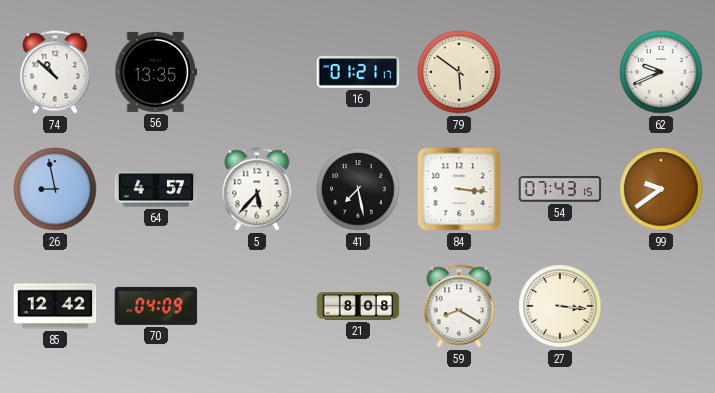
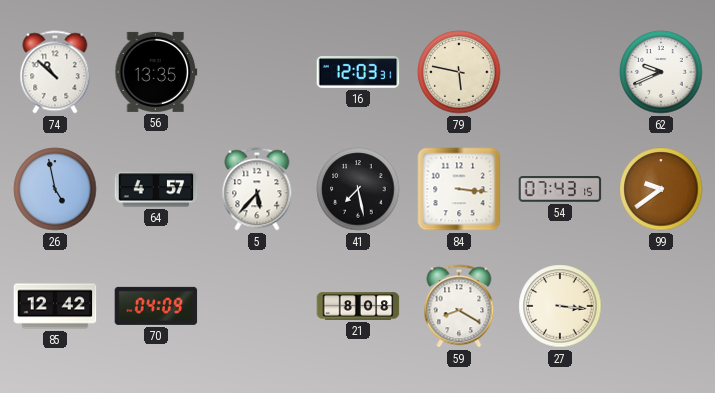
16: 01:21 -> 12:03
79: 5:51 -> 5:47
26: 8:58 -> 4:58
